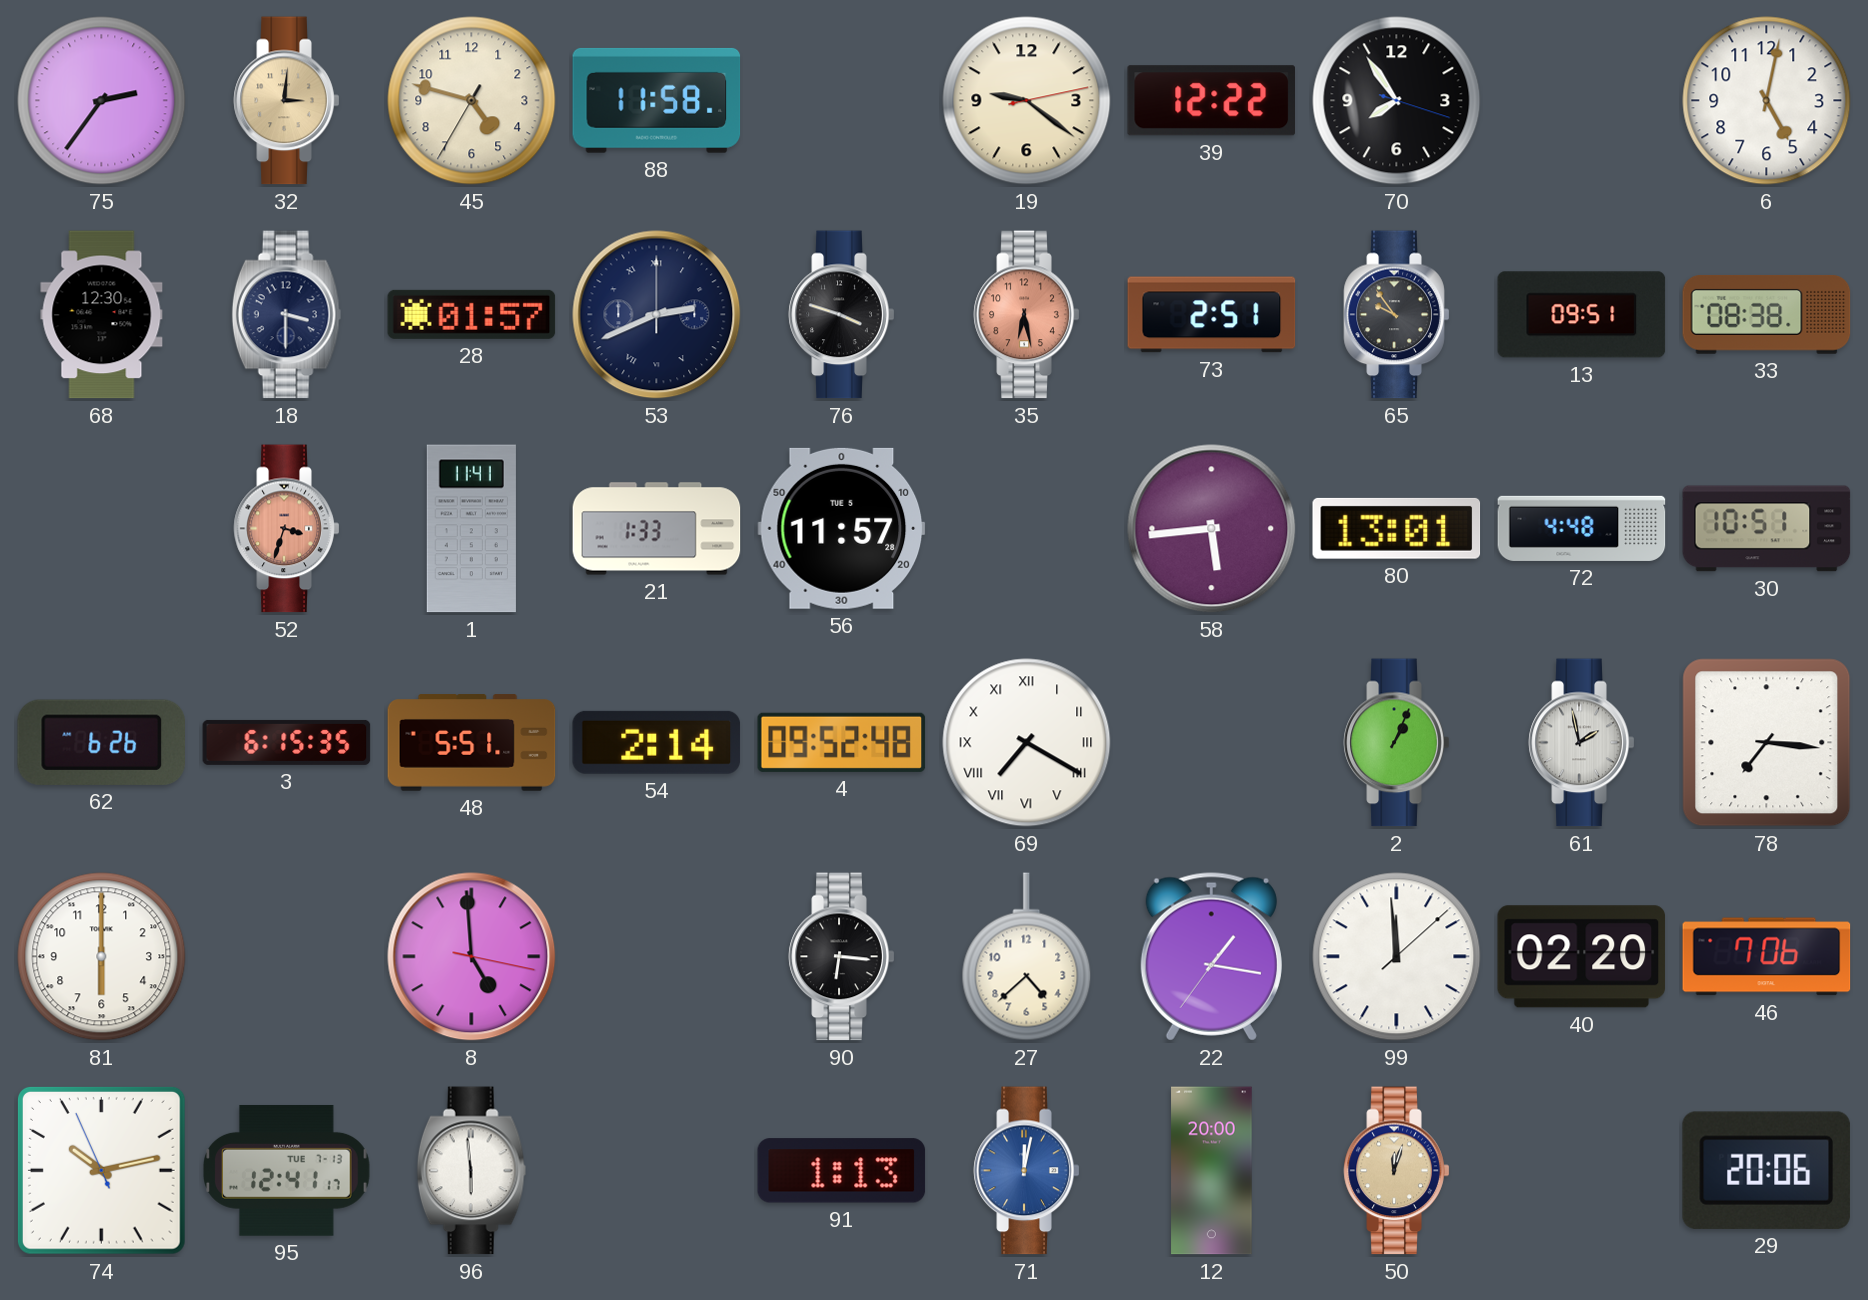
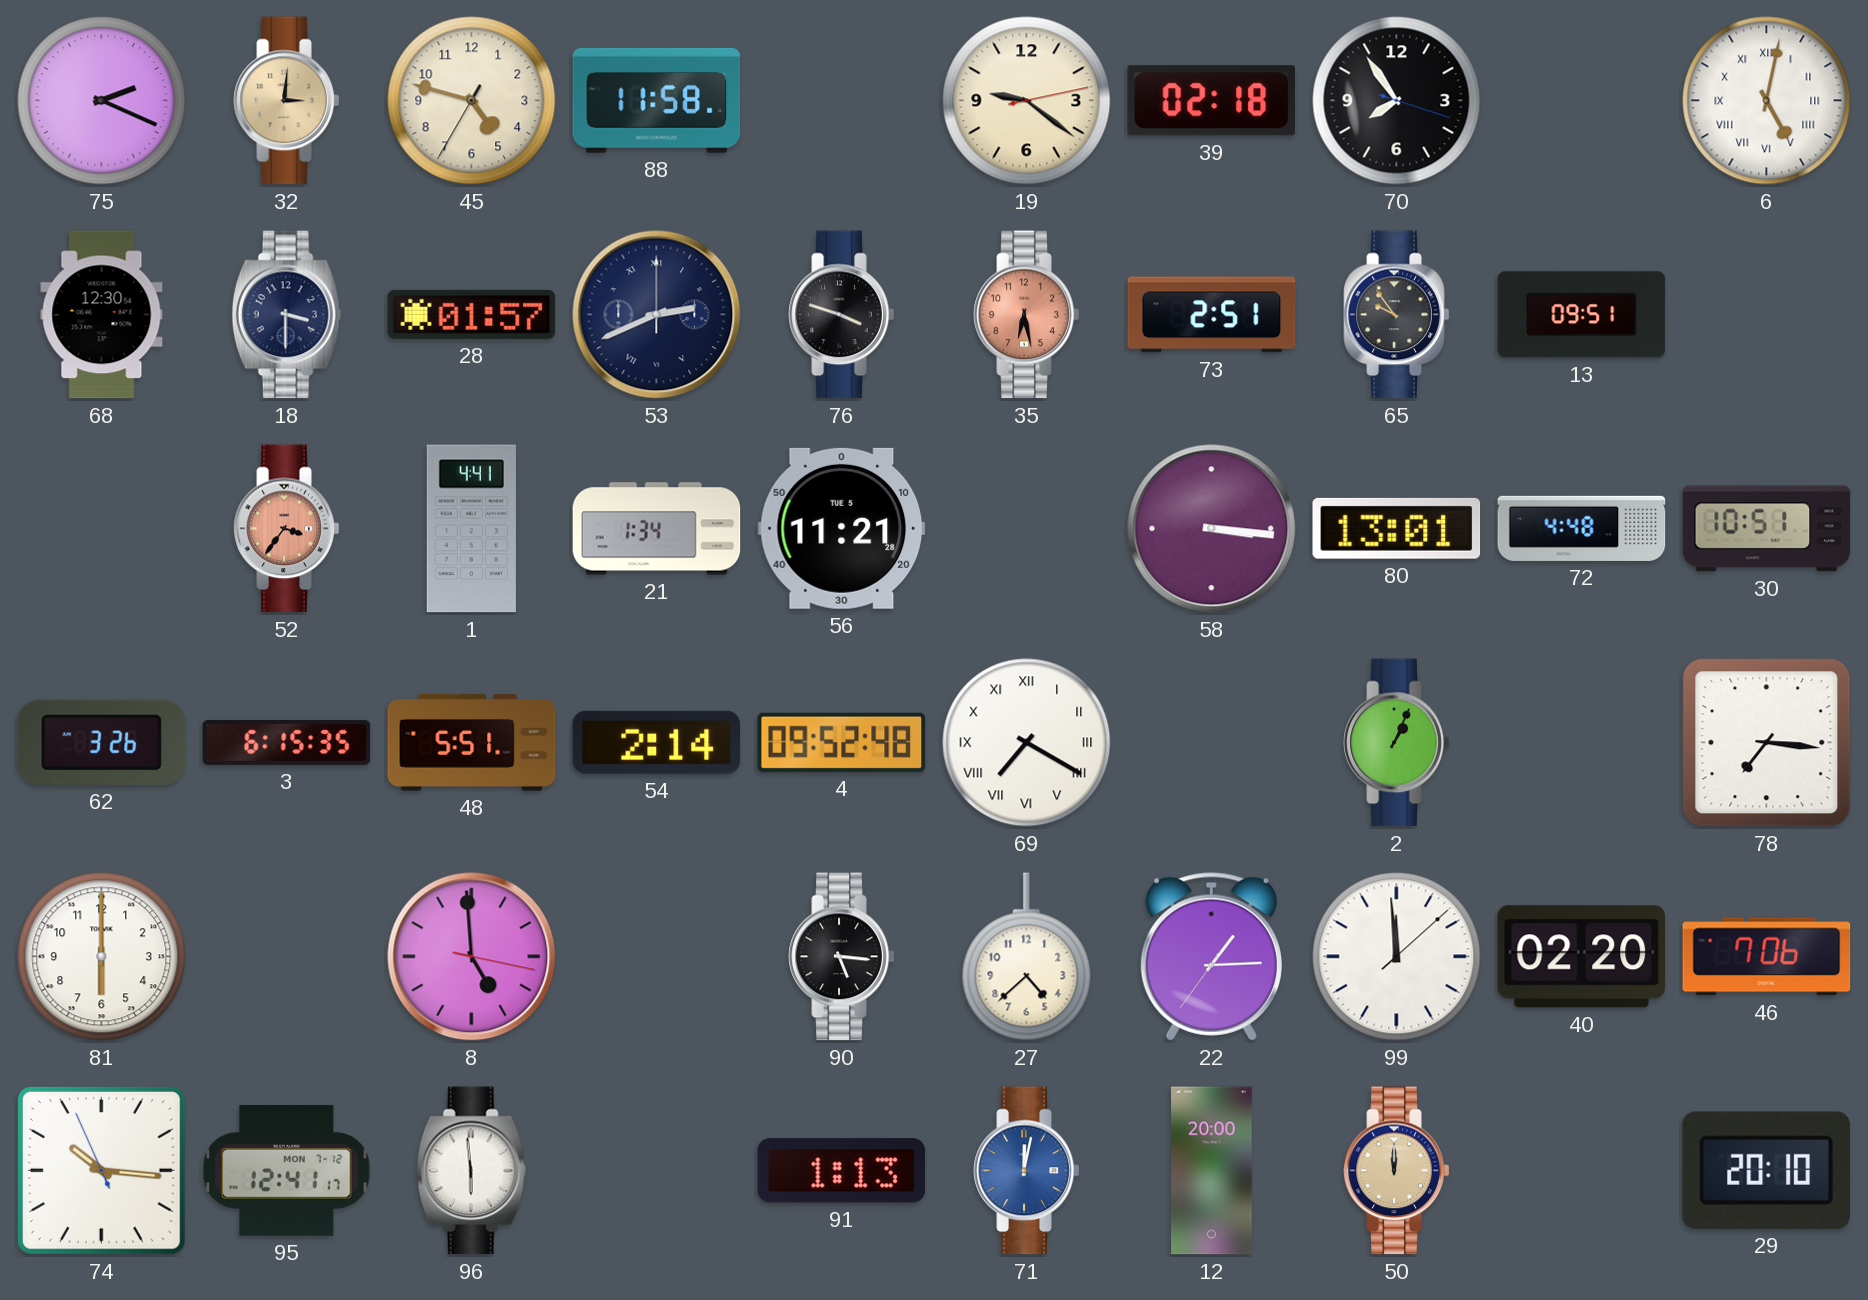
75: 2:36 -> 2:19
39: 12:22 -> 02:18
6 numerals: Arabic -> Roman
33: 08:38 -> none
52: 3:33 -> 3:36
1: 11:41 -> 4:41
21: 1:33 -> 1:34
56: 11:57 -> 11:21
58: 5:44 -> 3:16
62: 6:26 -> 3:26
61: 1:58 -> none
90: 6:16 -> 5:16
22: 1:16 -> 1:14
74: 10:12 -> 10:15
95 date: TUE 7-13 -> MON 7-12
50: 12:03 -> 12:00
29: 20:06 -> 20:10
